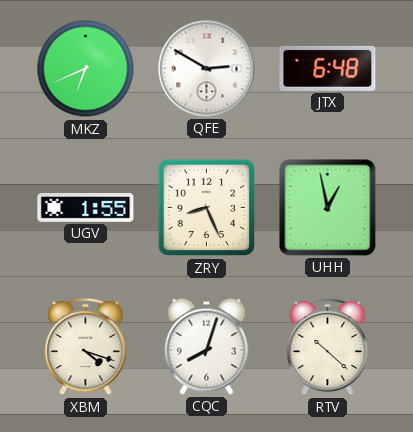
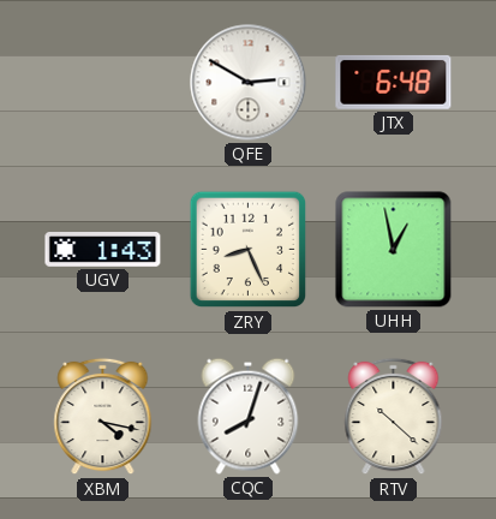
MKZ: 6:41 -> none
UGV: 1:55 -> 1:43
XBM: 4:18 -> 4:17
